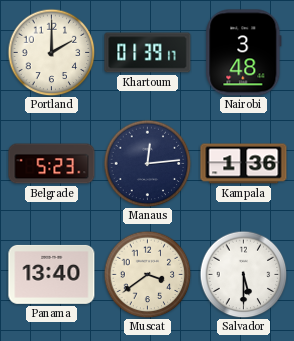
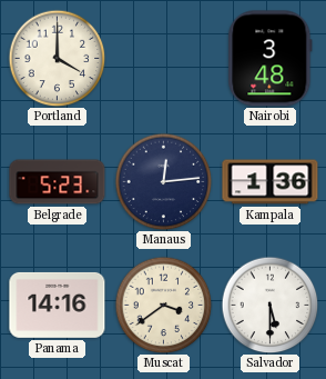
Portland: 2:00 -> 4:00
Khartoum: 01:39 -> none
Panama: 13:40 -> 14:16
